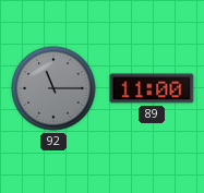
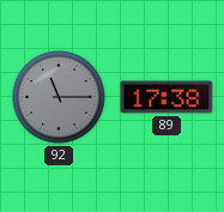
89: 11:00 -> 17:38
